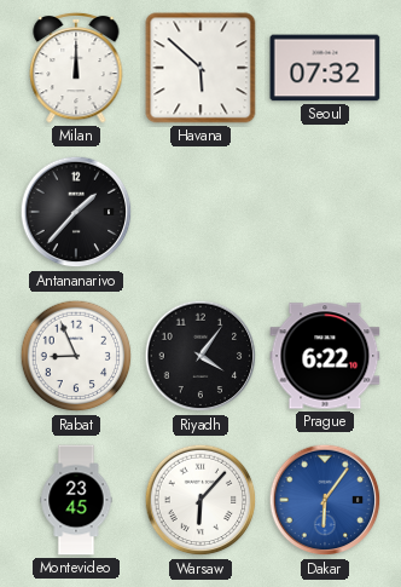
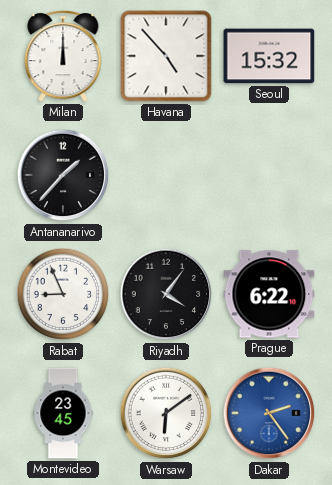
Havana: 5:52 -> 4:53
Seoul: 07:32 -> 15:32
Warsaw: 6:07 -> 6:09
Dakar: 6:06 -> 2:24
